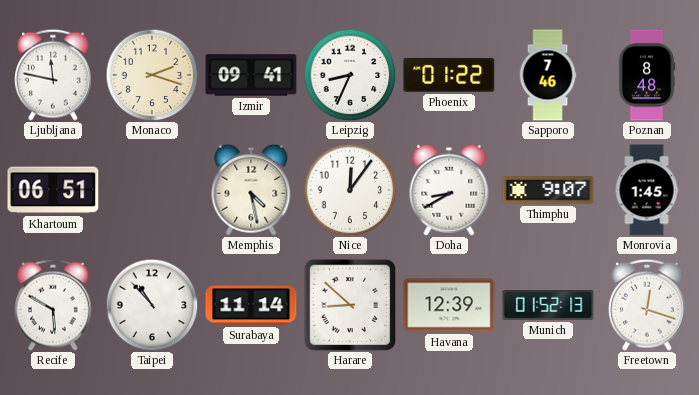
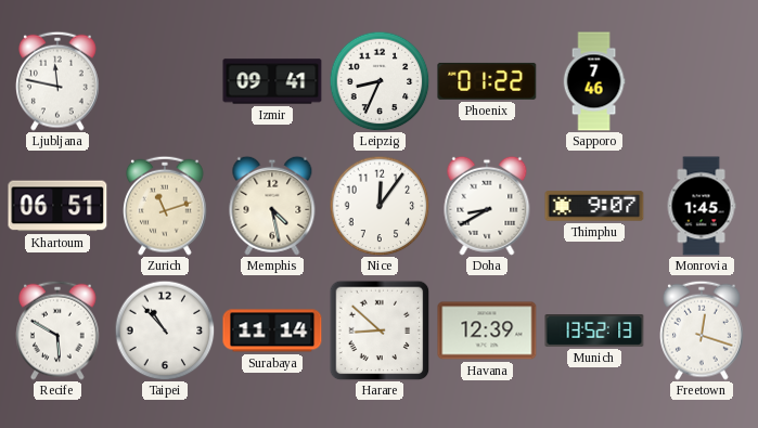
Monaco: 2:18 -> none
Poznan: 8:48 -> none
Zurich: none -> 11:12
Munich: 01:52 -> 13:52
